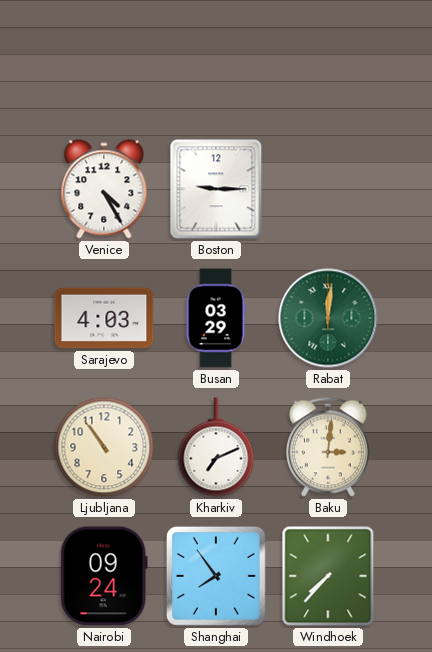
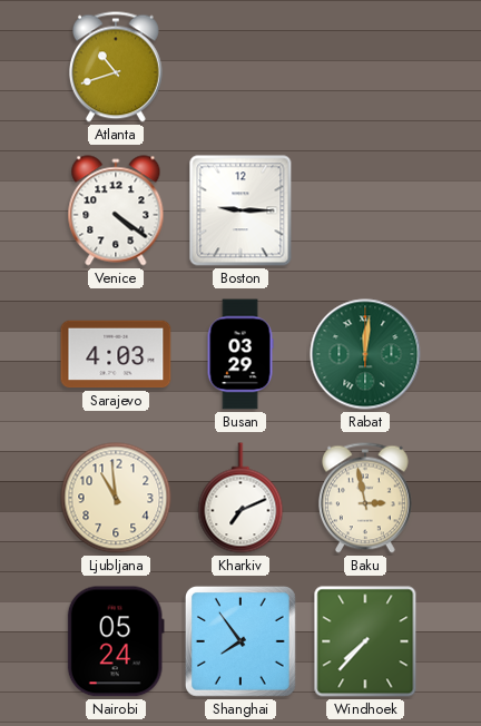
Atlanta: none -> 10:42
Venice: 4:25 -> 4:21
Ljubljana: 10:54 -> 10:59
Baku: 3:01 -> 2:58
Nairobi: 09:24 -> 05:24
